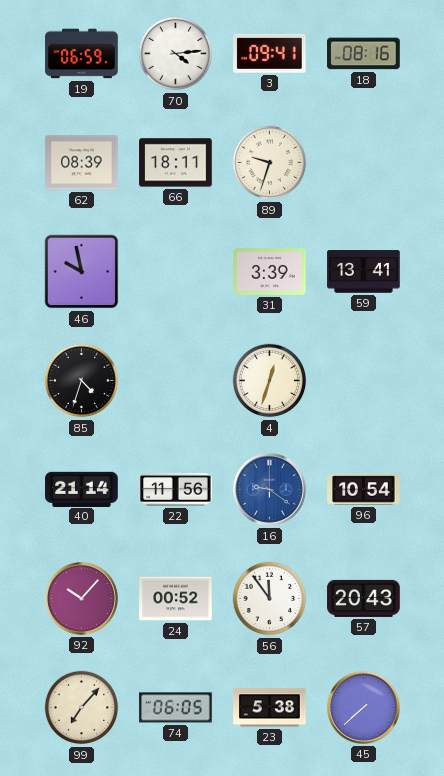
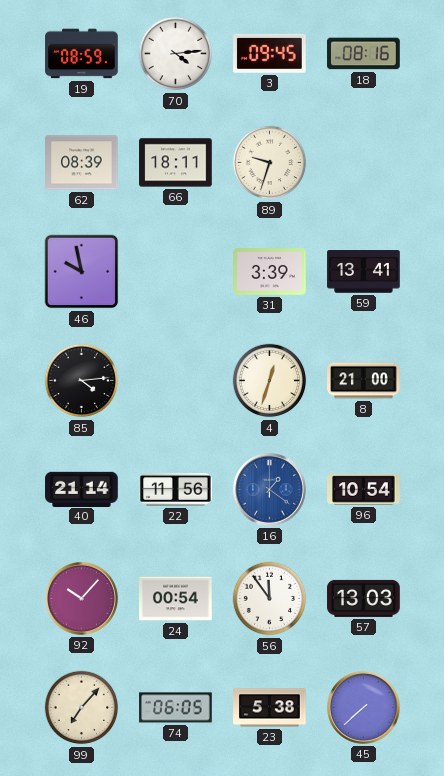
19: 06:59 -> 08:59
3: 09:41 -> 09:45
85: 4:33 -> 4:14
8: none -> 21:00
16: 9:21 -> 1:21
24: 00:52 -> 00:54
57: 20:43 -> 13:03
